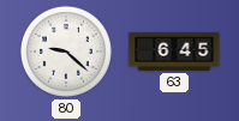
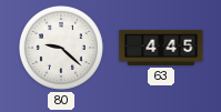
63: 6:45 -> 4:45
